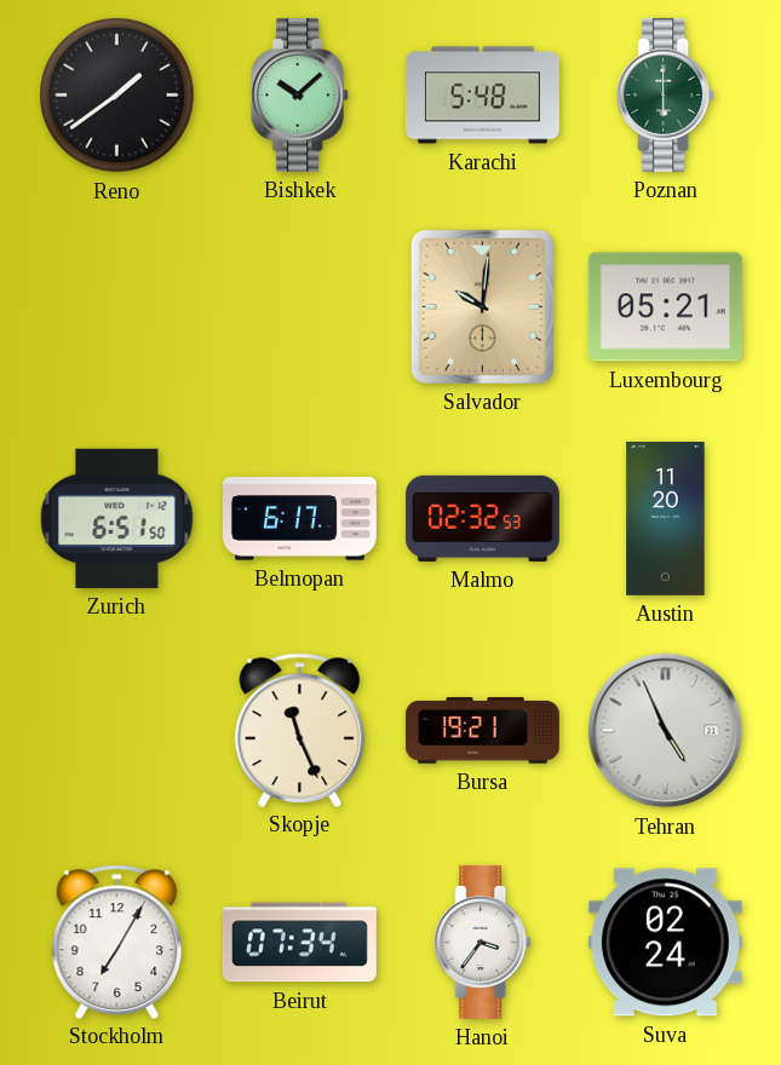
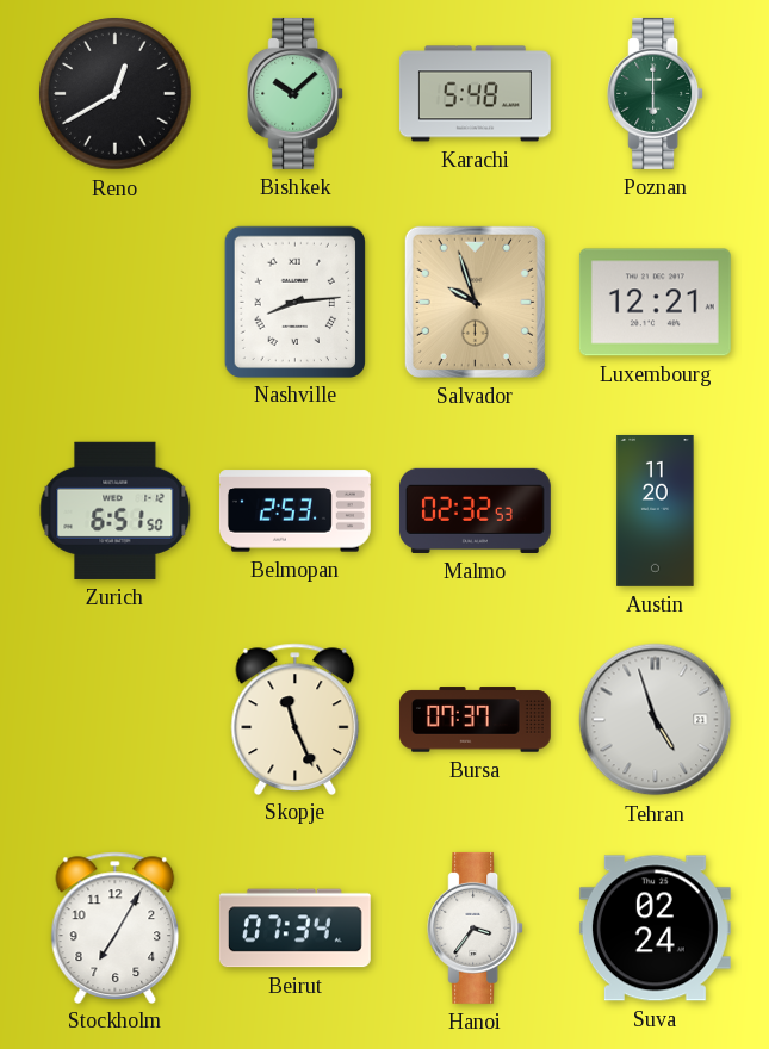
Reno: 1:39 -> 12:40
Nashville: none -> 8:14
Salvador: 10:01 -> 9:57
Luxembourg: 05:21 -> 12:21
Belmopan: 6:17 -> 2:53
Bursa: 19:21 -> 07:37
Tehran: 4:56 -> 4:57
